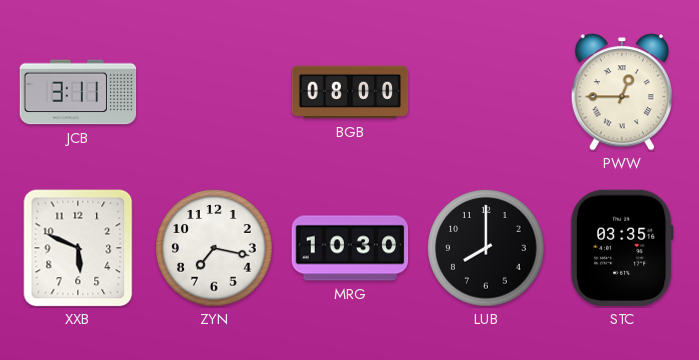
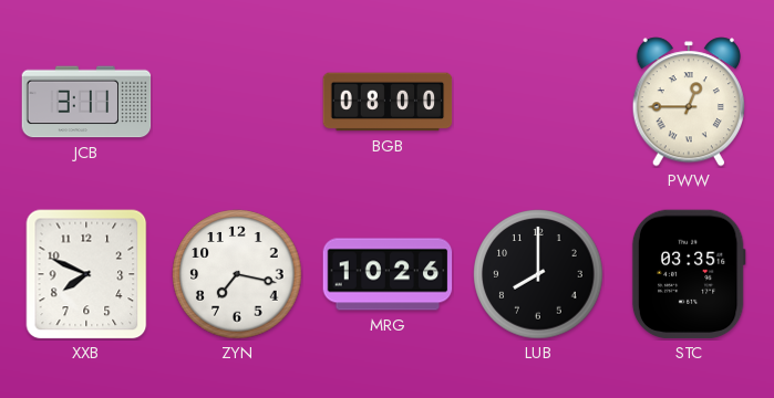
XXB: 5:49 -> 7:49
MRG: 10:30 -> 10:26
